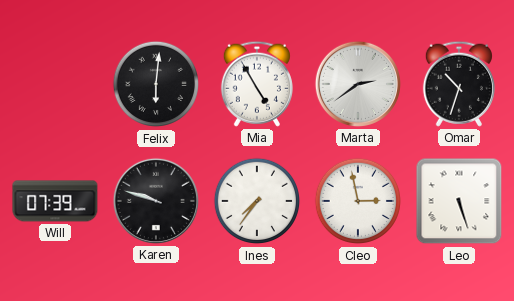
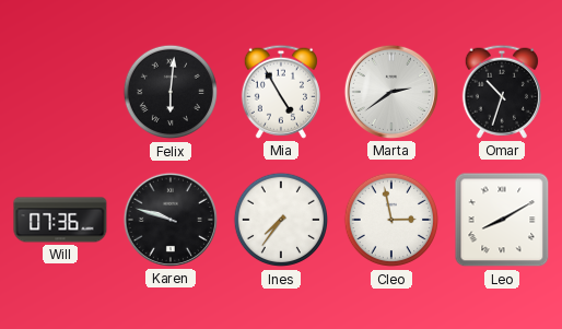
Will: 07:39 -> 07:36
Leo: 5:27 -> 8:10
